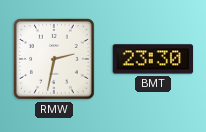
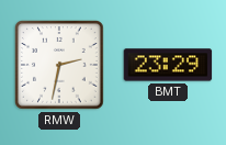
BMT: 23:30 -> 23:29
